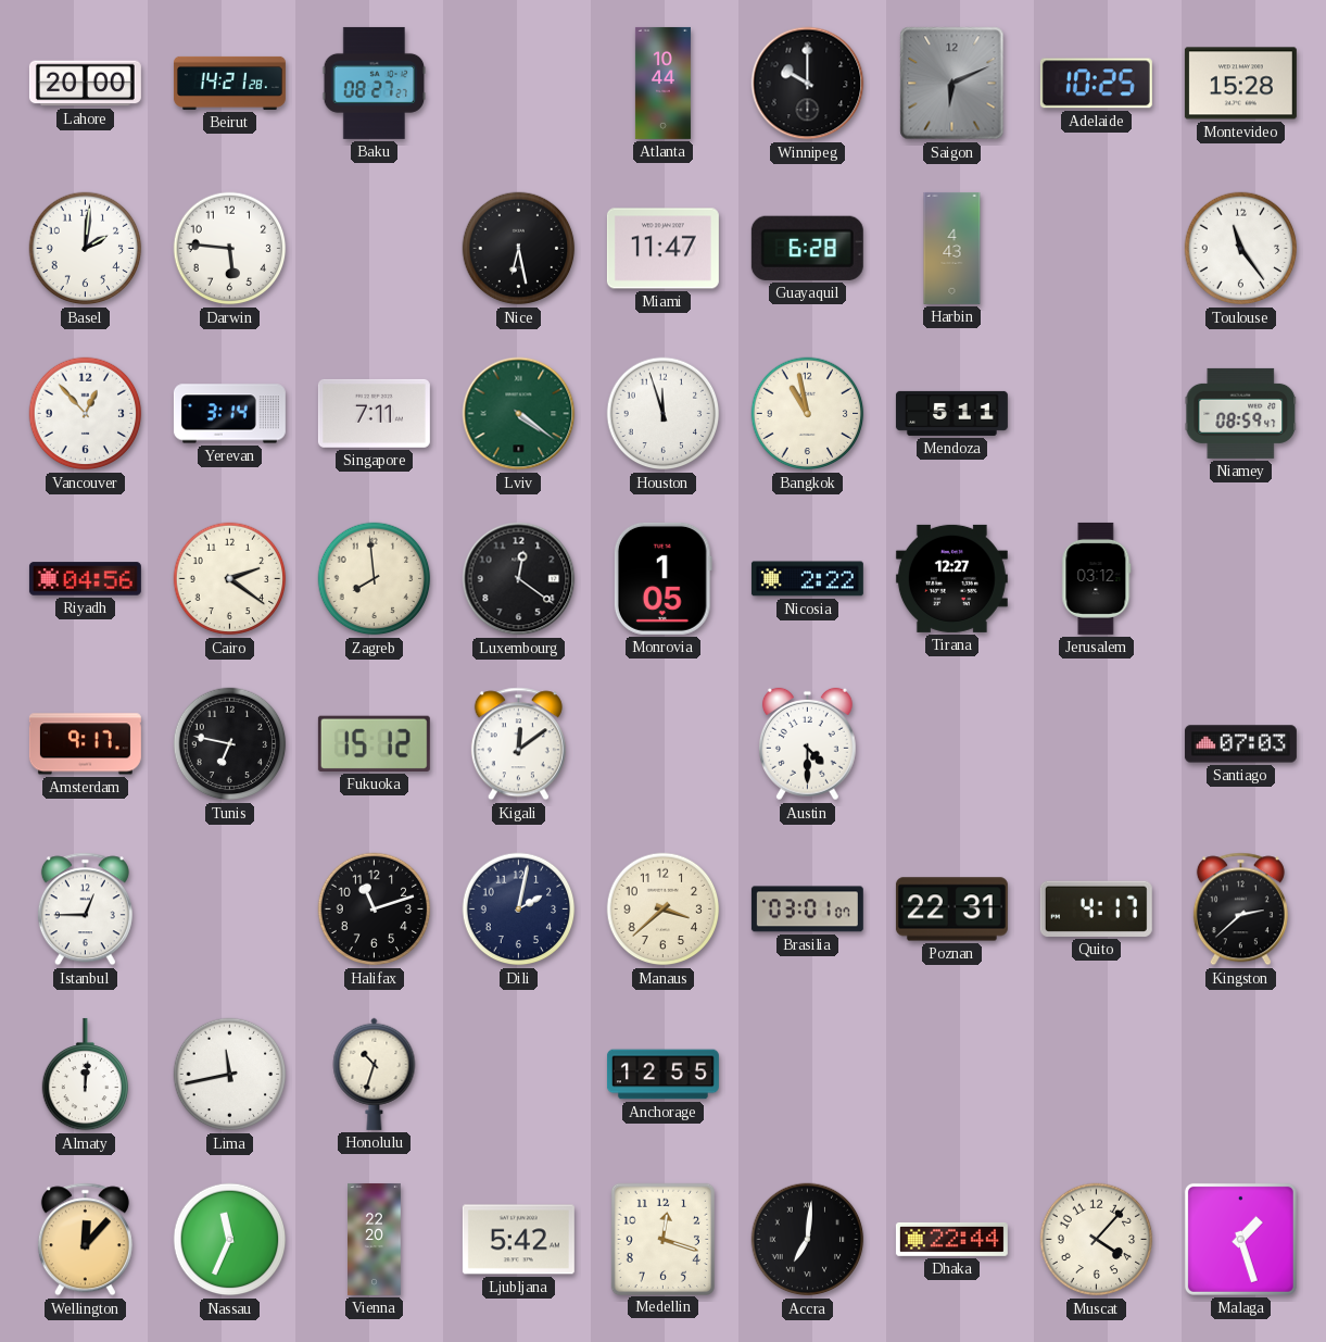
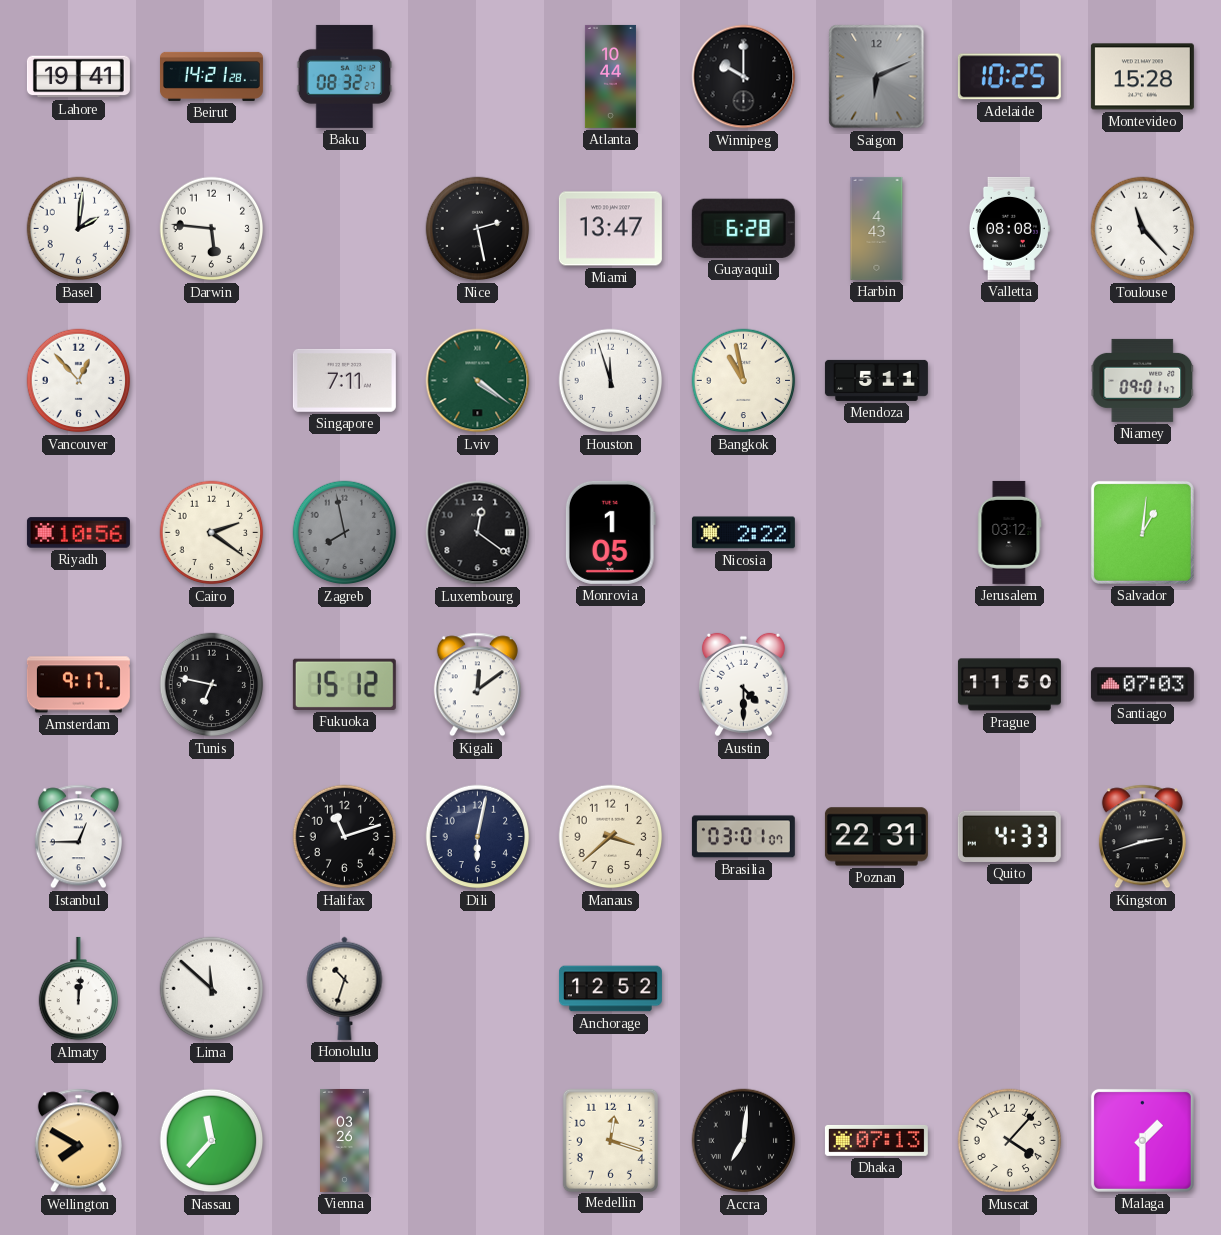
Lahore: 20:00 -> 19:41
Baku: 08:27 -> 08:32
Nice: 6:28 -> 2:28
Miami: 11:47 -> 13:47
Valletta: none -> 08:08
Toulouse: 11:24 -> 11:23
Yerevan: 3:14 -> none
Niamey: 08:59 -> 09:01
Riyadh: 04:56 -> 10:56
Zagreb: 7:59 -> 7:58
Zagreb dial: cream -> grey
Tirana: 12:27 -> none
Salvador: none -> 1:01
Prague: none -> 11:50
Dili: 2:02 -> 6:02
Quito: 4:17 -> 4:33
Kingston: 2:38 -> 2:42
Lima: 11:43 -> 11:52
Anchorage: 12:55 -> 12:52
Wellington: 12:07 -> 7:50
Nassau: 11:34 -> 11:37
Vienna: 22:20 -> 03:26
Ljubljana: 5:42 -> none
Dhaka: 22:44 -> 07:13
Malaga: 1:27 -> 1:30
